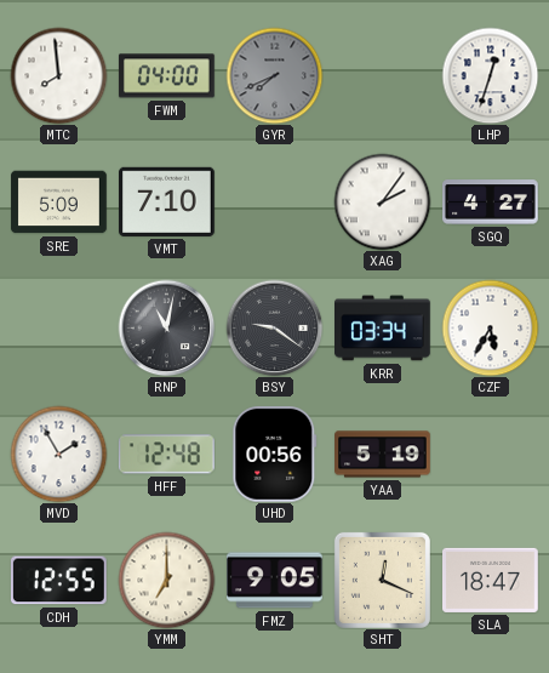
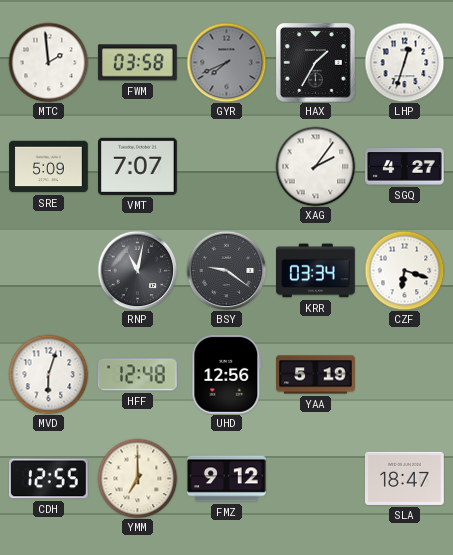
MTC: 7:59 -> 1:59
FWM: 04:00 -> 03:58
HAX: none -> 1:35
VMT: 7:10 -> 7:07
CZF: 5:35 -> 6:18
MVD: 1:55 -> 6:03
UHD: 00:56 -> 12:56
FMZ: 9:05 -> 9:12
SHT: 12:19 -> none
